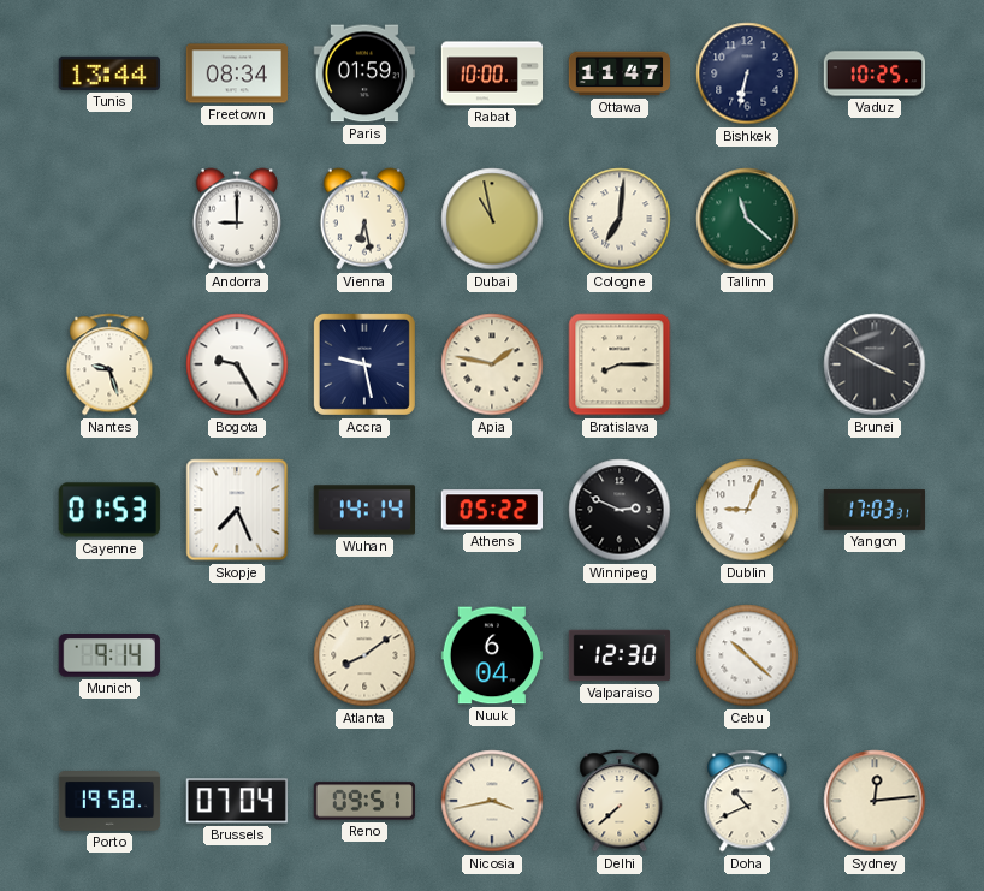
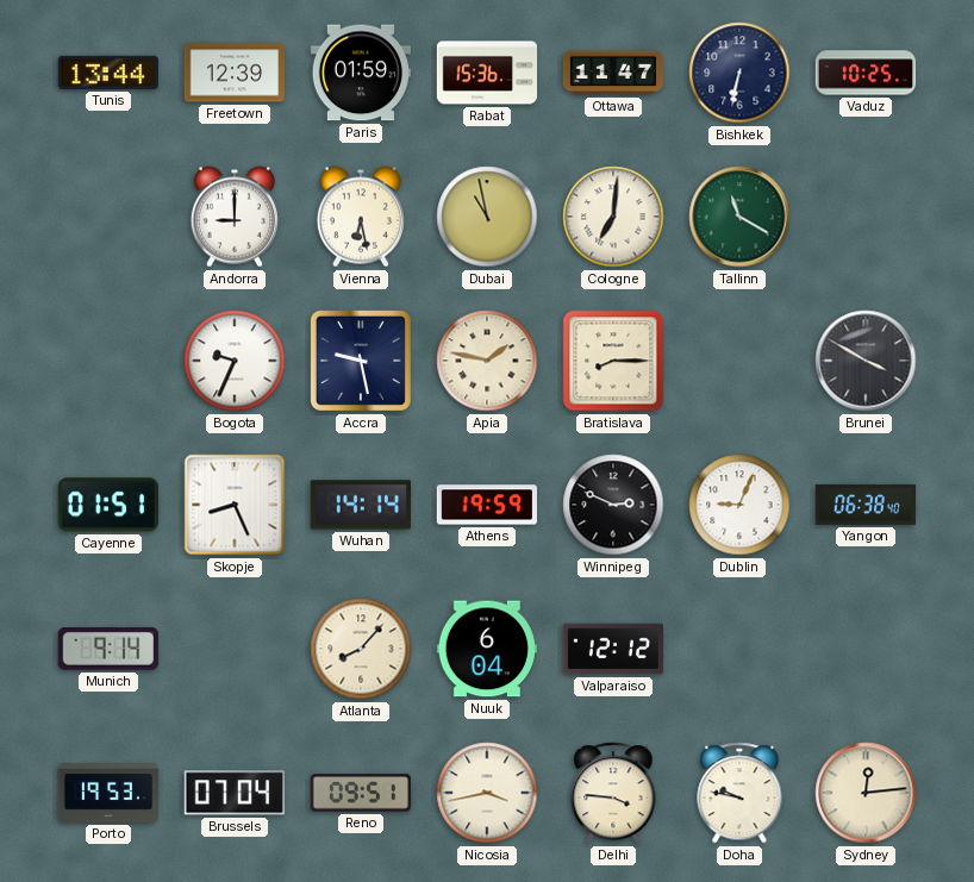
Freetown: 08:34 -> 12:39
Rabat: 10:00 -> 15:36
Tallinn: 11:22 -> 11:20
Nantes: 9:27 -> none
Bogota: 9:25 -> 9:34
Cayenne: 01:53 -> 01:51
Skopje: 7:26 -> 8:26
Athens: 05:22 -> 19:59
Yangon: 17:03 -> 06:38
Atlanta: 8:09 -> 8:07
Valparaiso: 12:30 -> 12:12
Cebu: 10:22 -> none
Porto: 19:58 -> 19:53
Delhi: 7:38 -> 3:46
Doha: 10:41 -> 9:47
